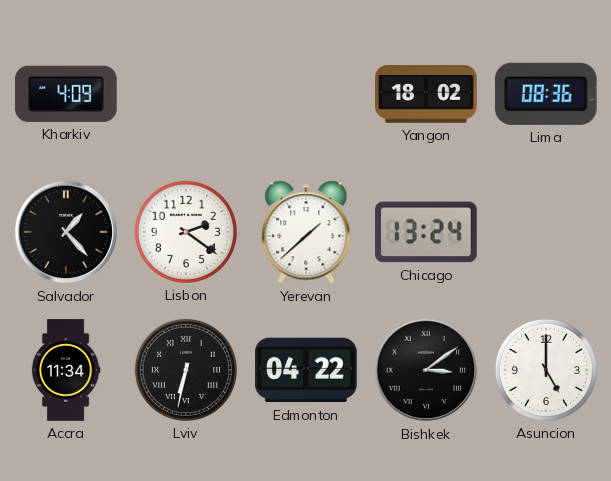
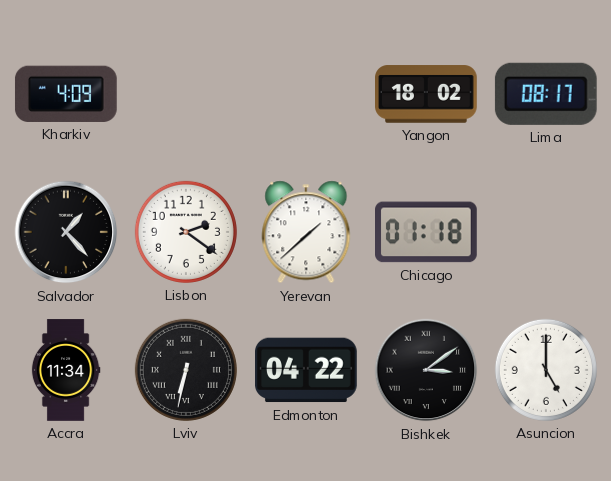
Lima: 08:36 -> 08:17
Chicago: 13:24 -> 01:18
